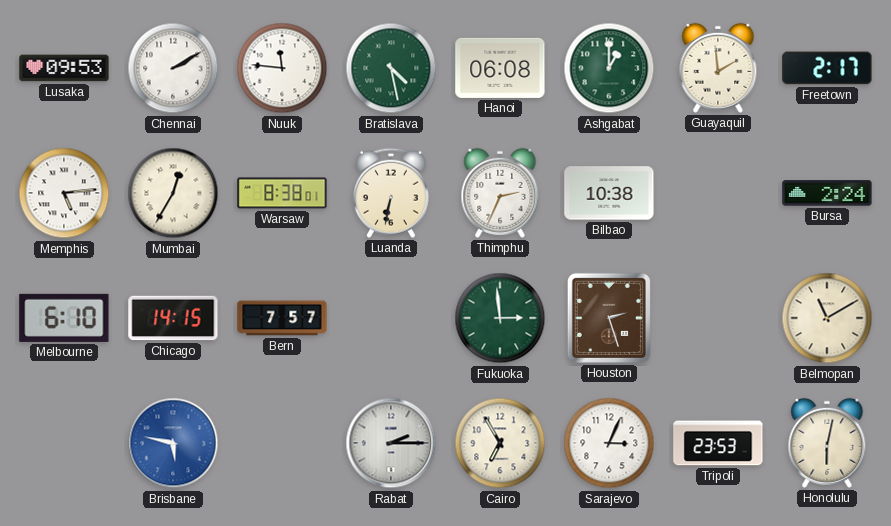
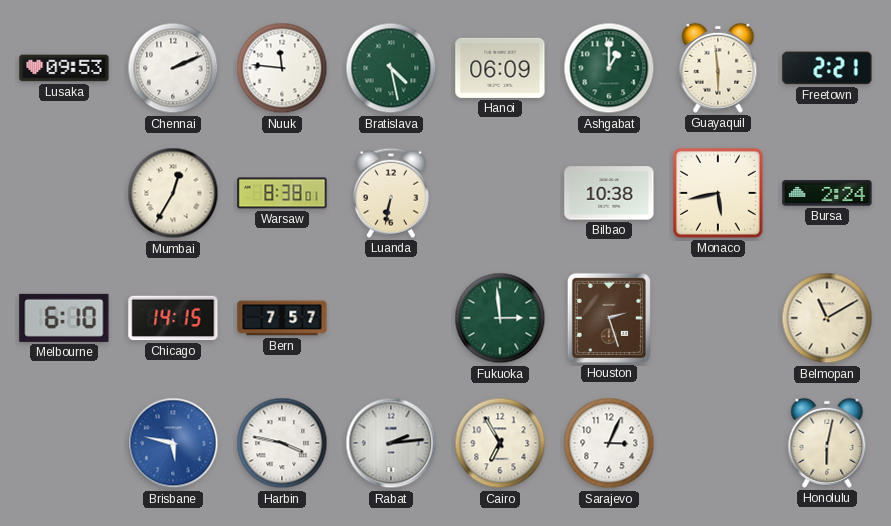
Chennai: 2:10 -> 2:11
Hanoi: 06:08 -> 06:09
Guayaquil: 1:59 -> 5:59
Freetown: 2:17 -> 2:21
Memphis: 5:14 -> none
Thimphu: 2:34 -> none
Monaco: none -> 5:43
Harbin: none -> 3:47
Rabat: 2:15 -> 2:14
Tripoli: 23:53 -> none
